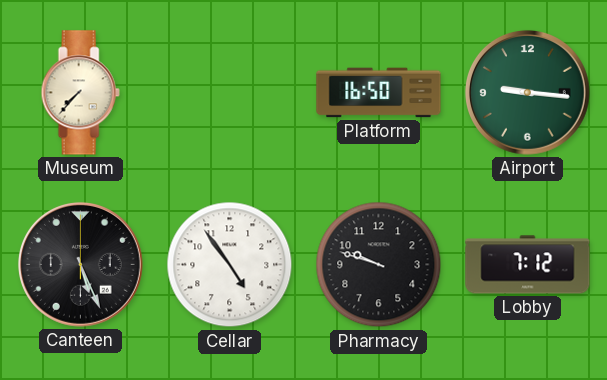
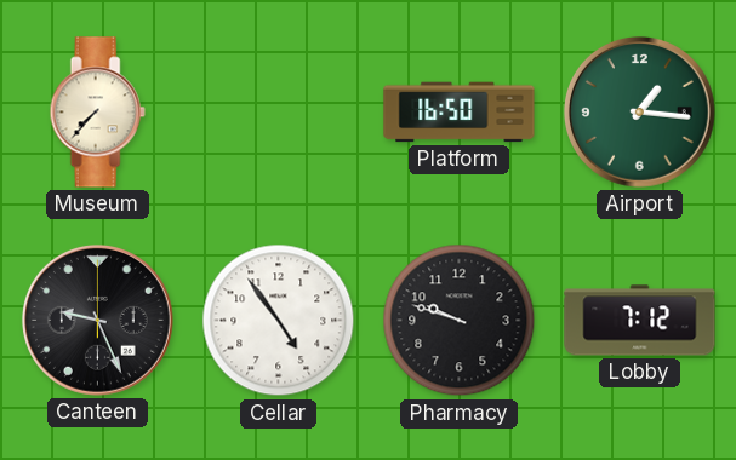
Airport: 9:16 -> 1:16
Canteen: 5:26 -> 9:26
